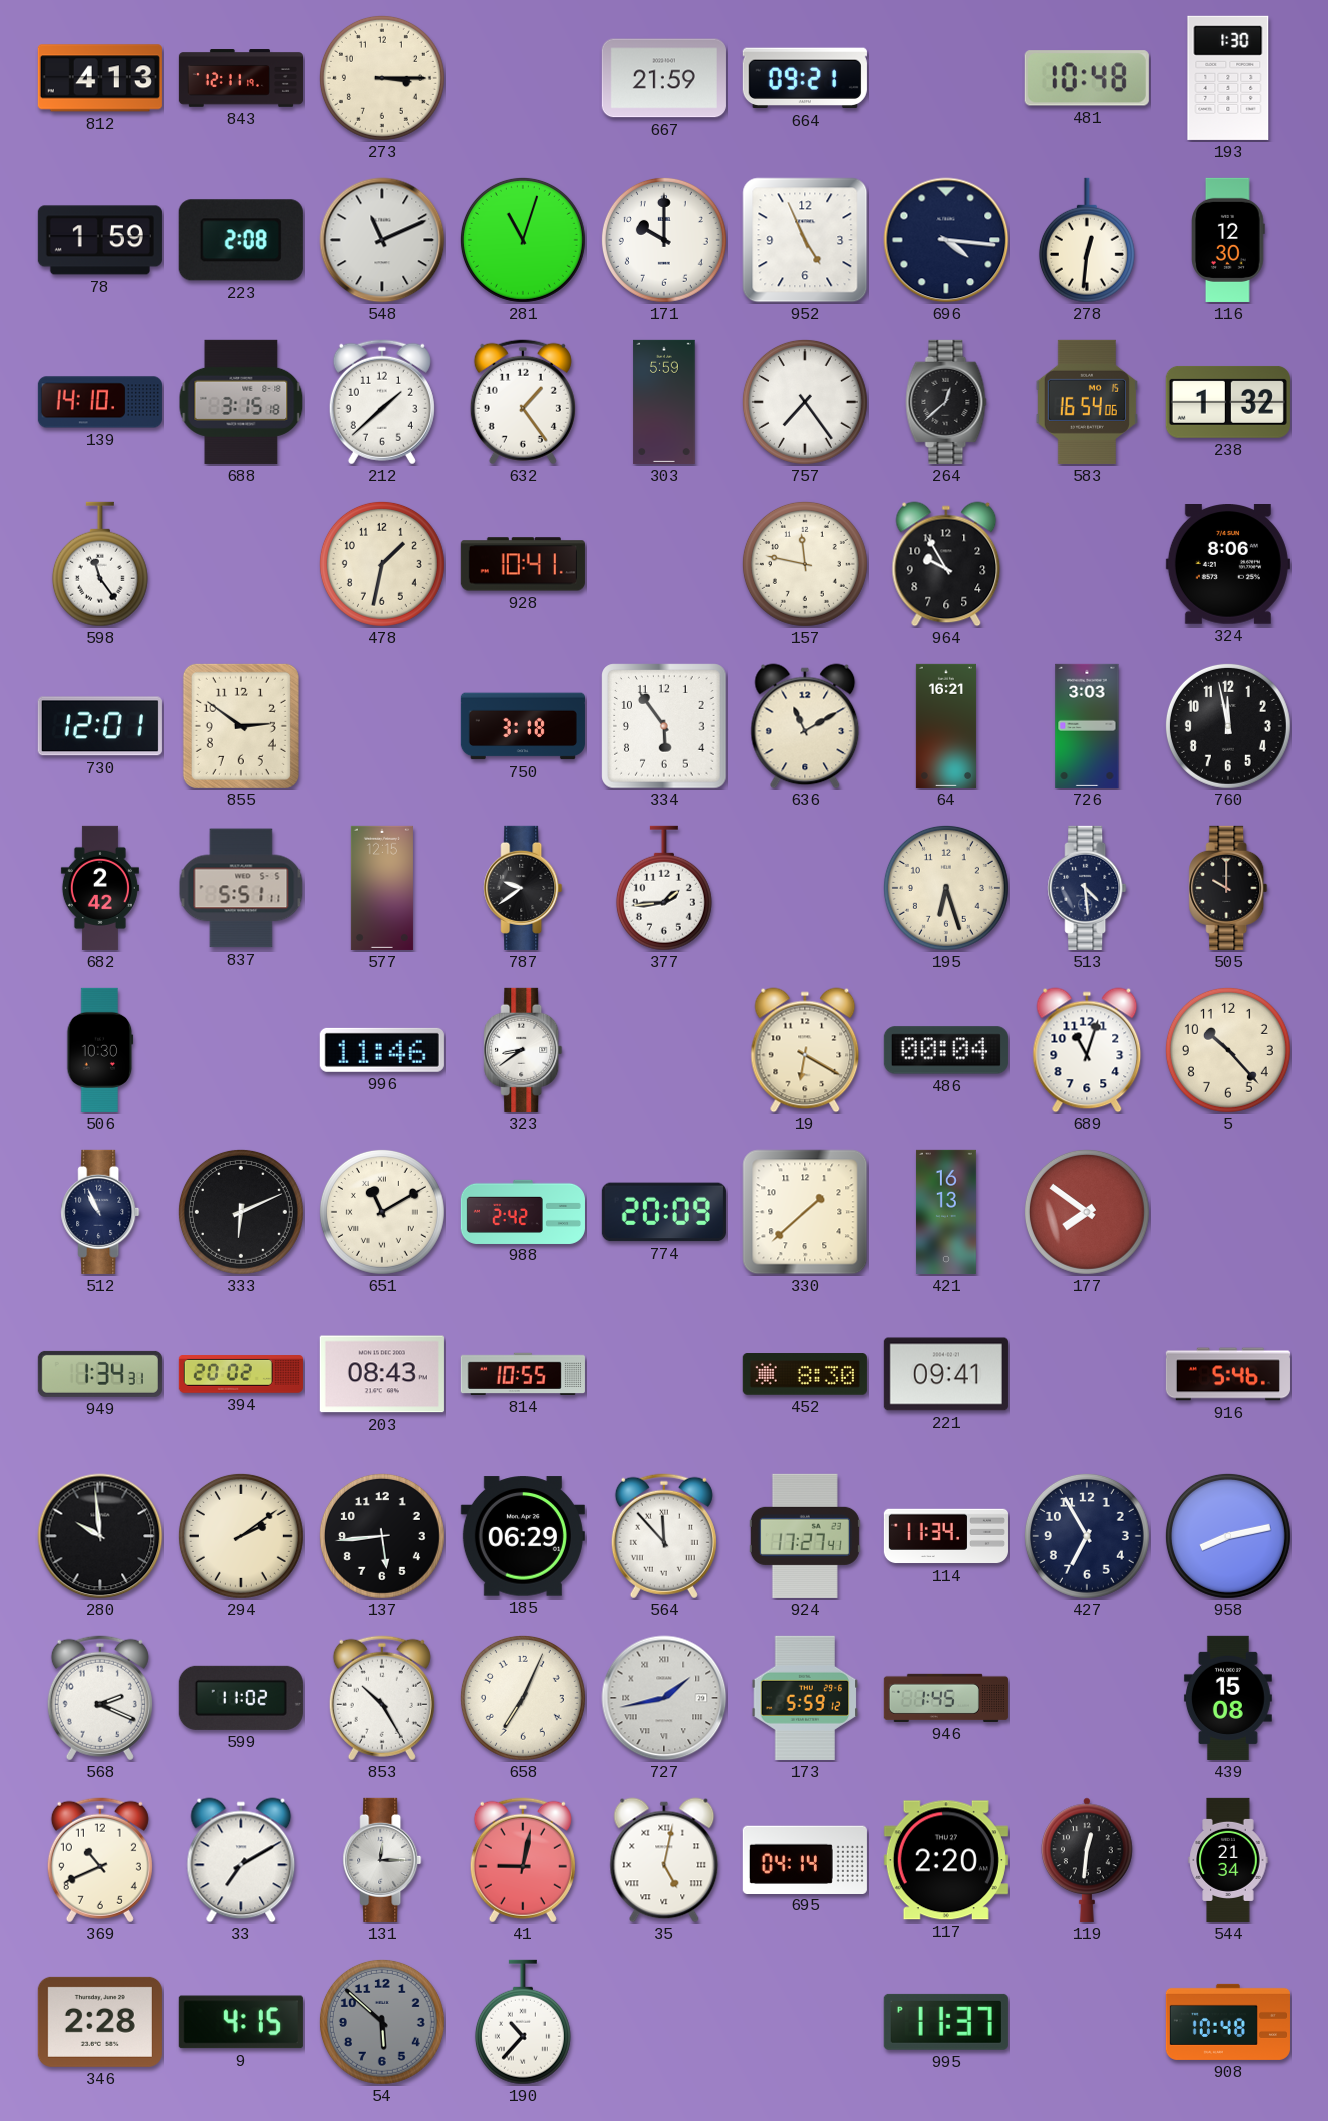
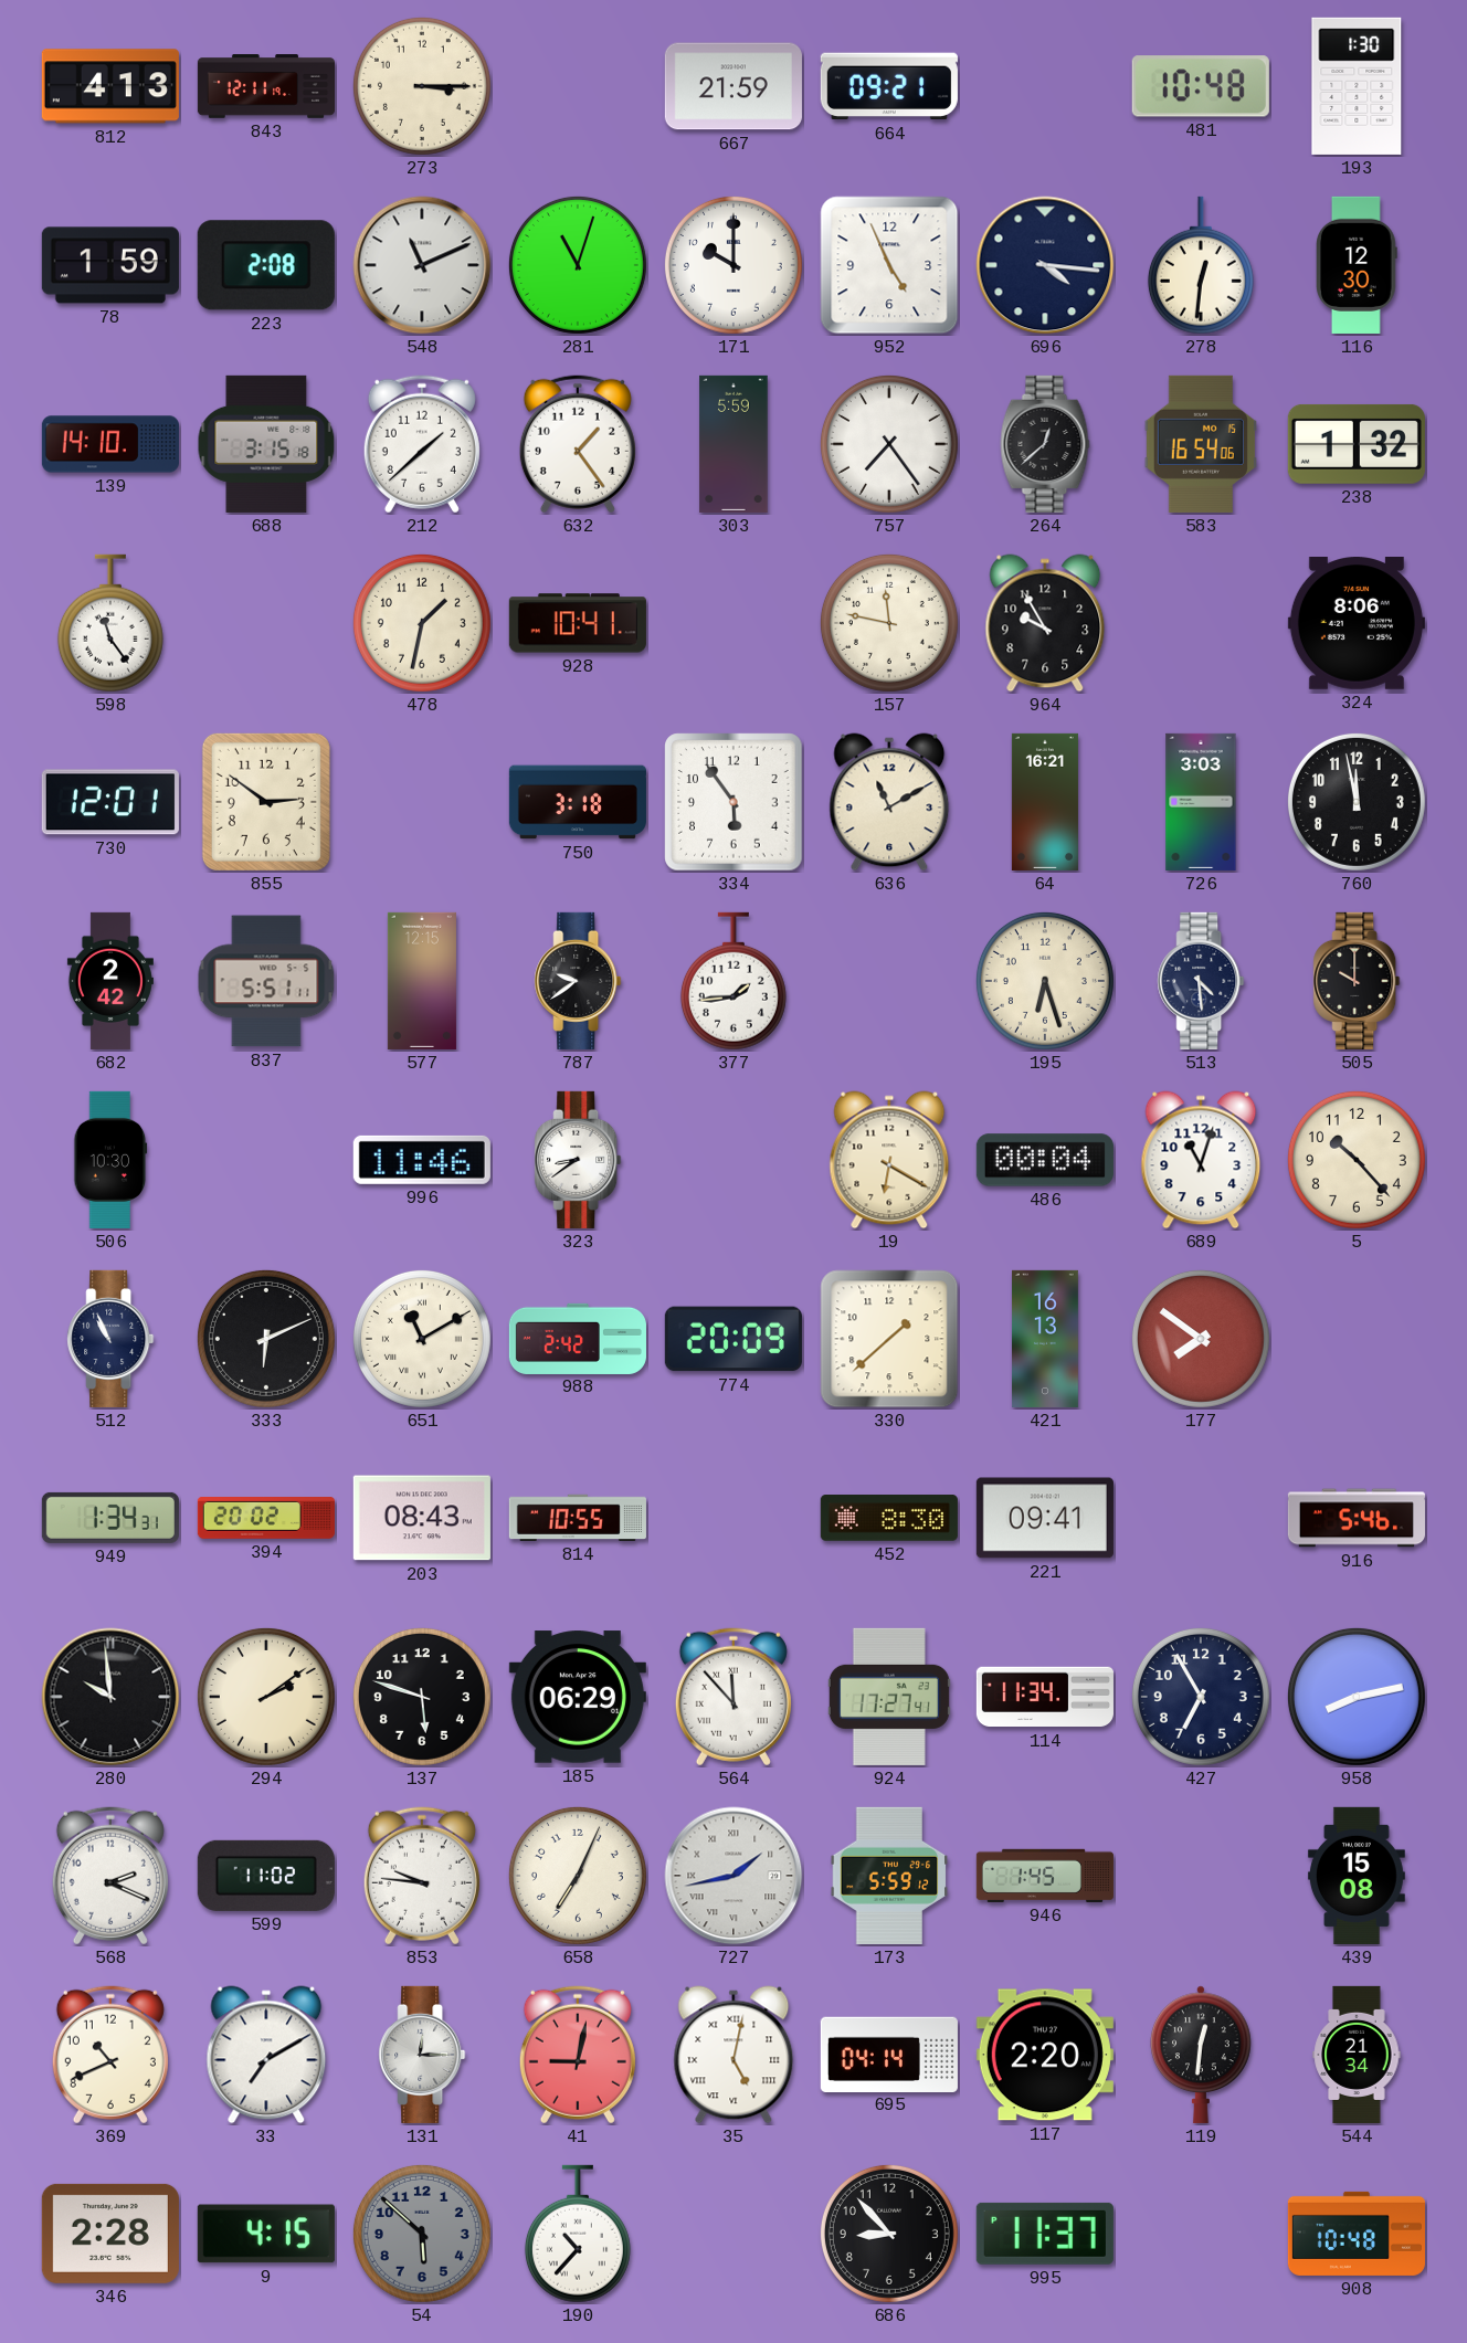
137: 5:44 -> 5:48
853: 10:25 -> 9:46
686: none -> 8:53
